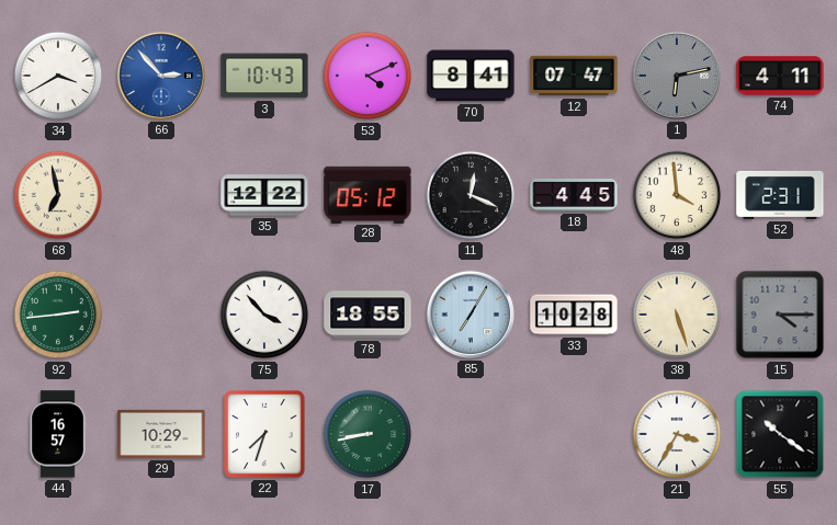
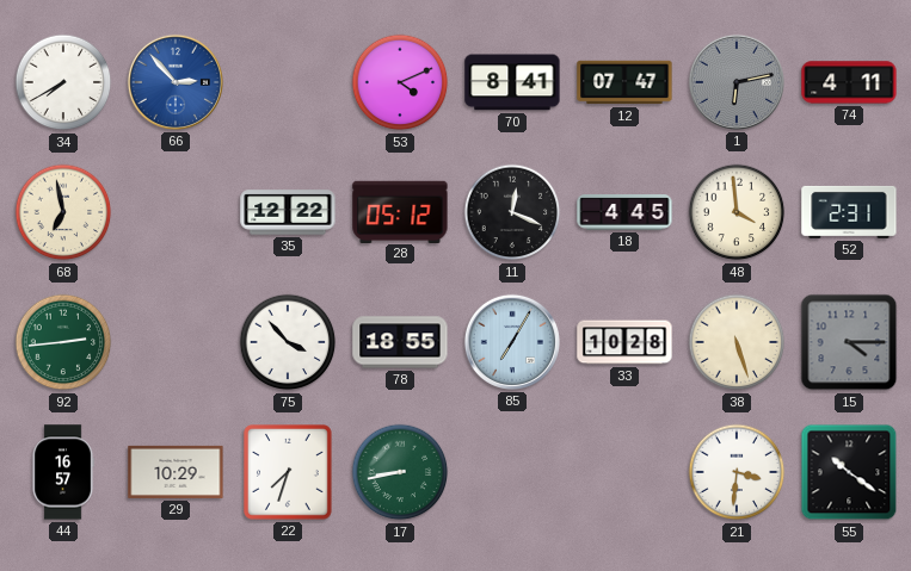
34: 3:40 -> 7:40
3: 10:43 -> none
21: 3:35 -> 3:31
